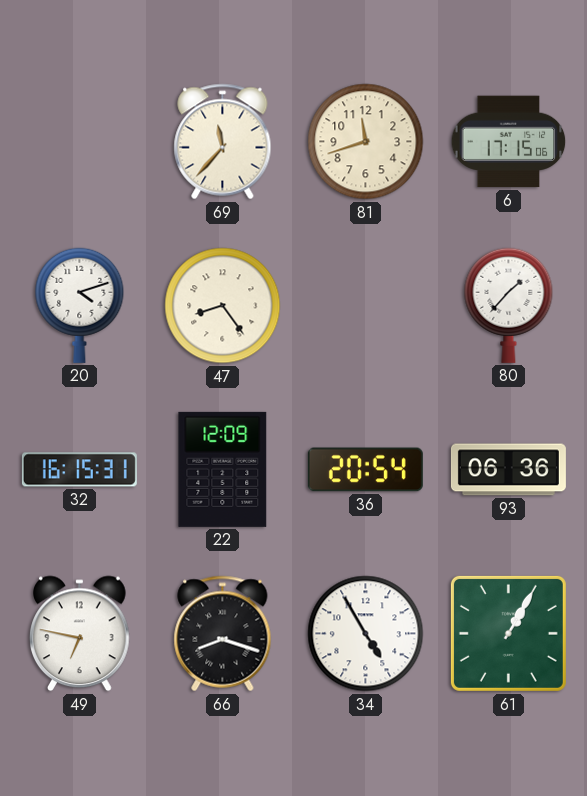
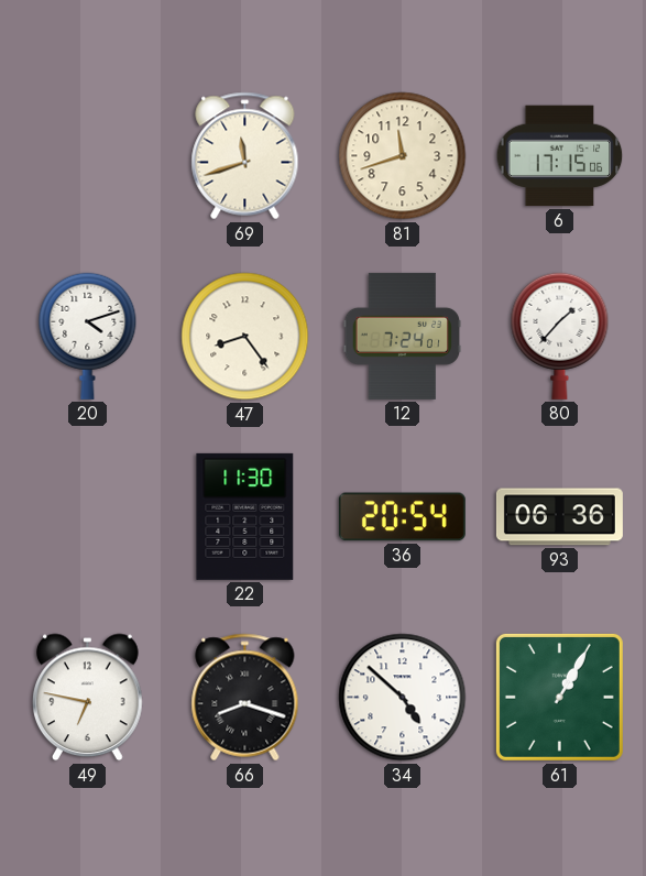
69: 11:37 -> 11:42
12: none -> 7:24
32: 16:15 -> none
22: 12:09 -> 11:30
34: 4:55 -> 4:52
